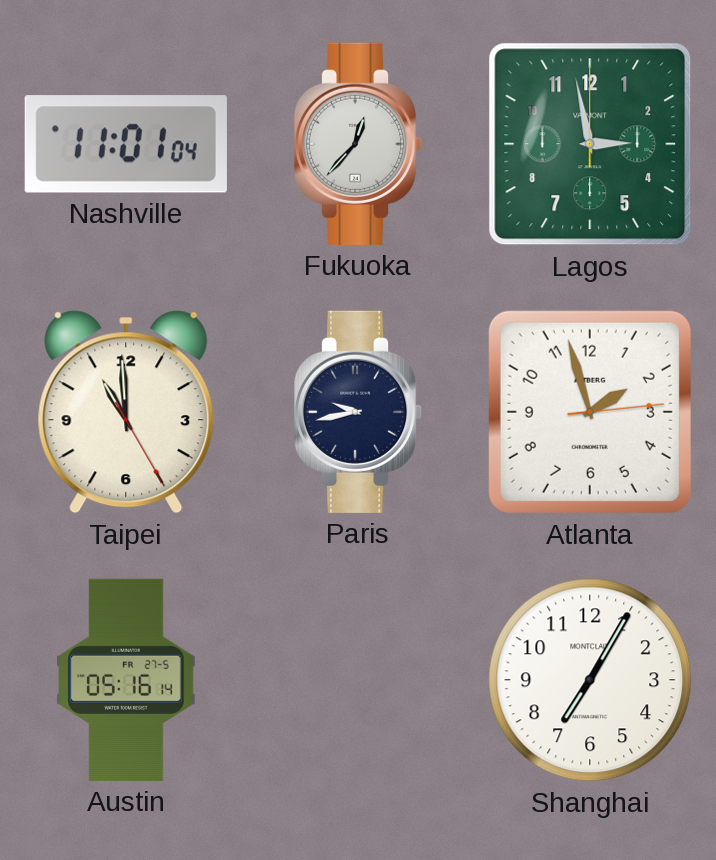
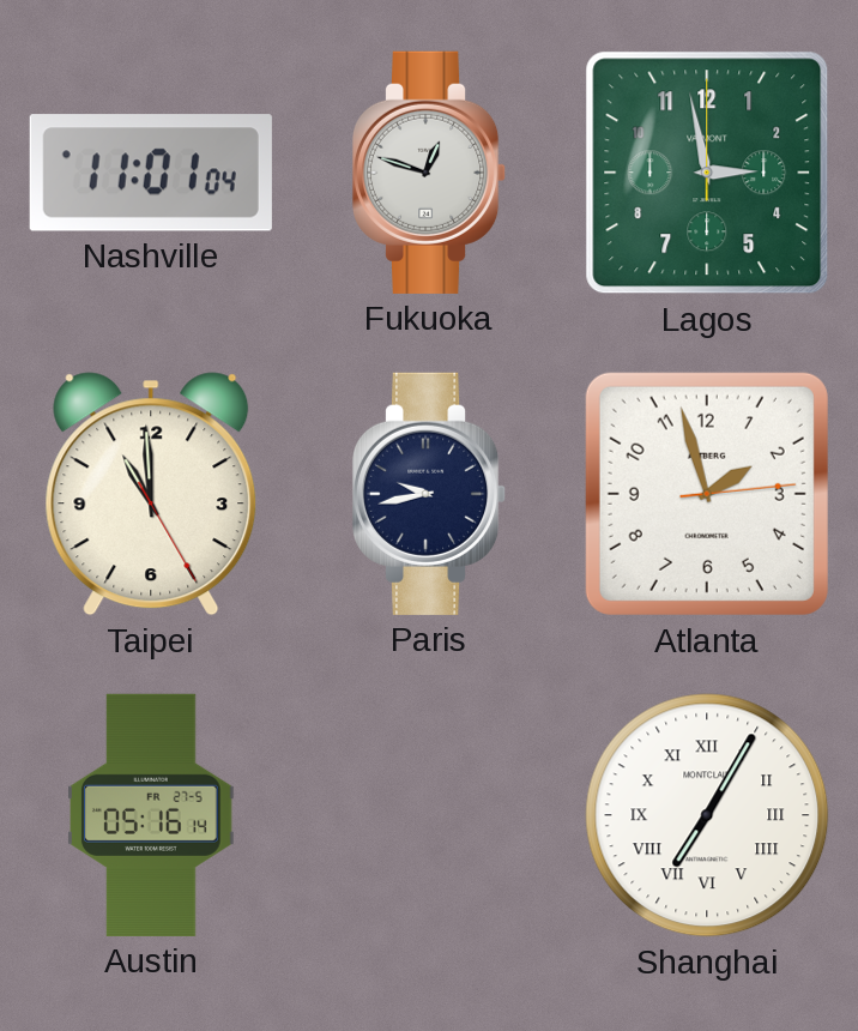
Fukuoka: 12:37 -> 12:48
Shanghai numerals: Arabic -> Roman
